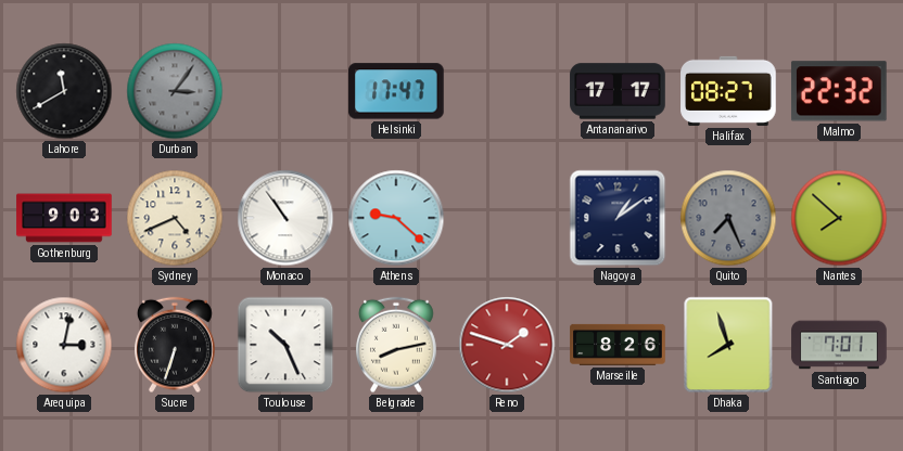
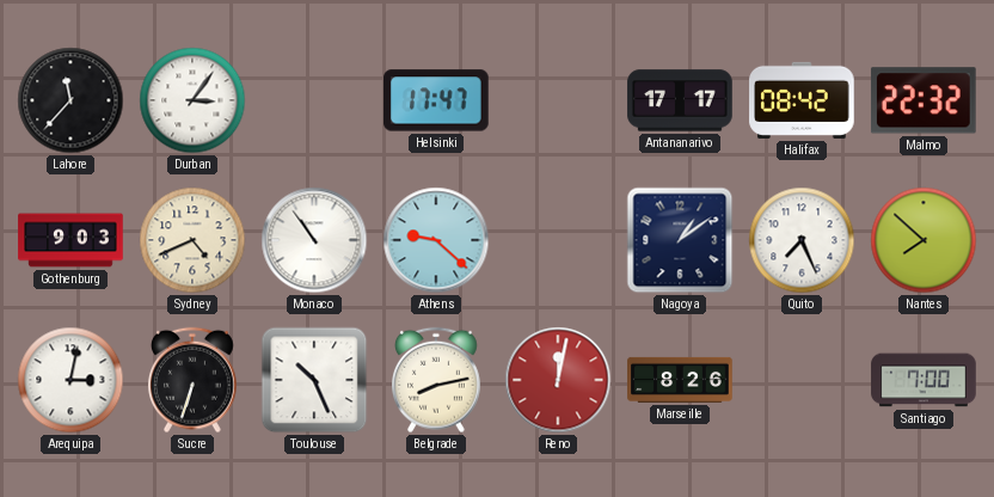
Lahore: 11:40 -> 11:37
Durban dial: grey -> white
Halifax: 08:27 -> 08:42
Quito dial: grey -> white
Reno: 1:48 -> 12:02
Dhaka: 7:57 -> none
Santiago: 7:01 -> 7:00
